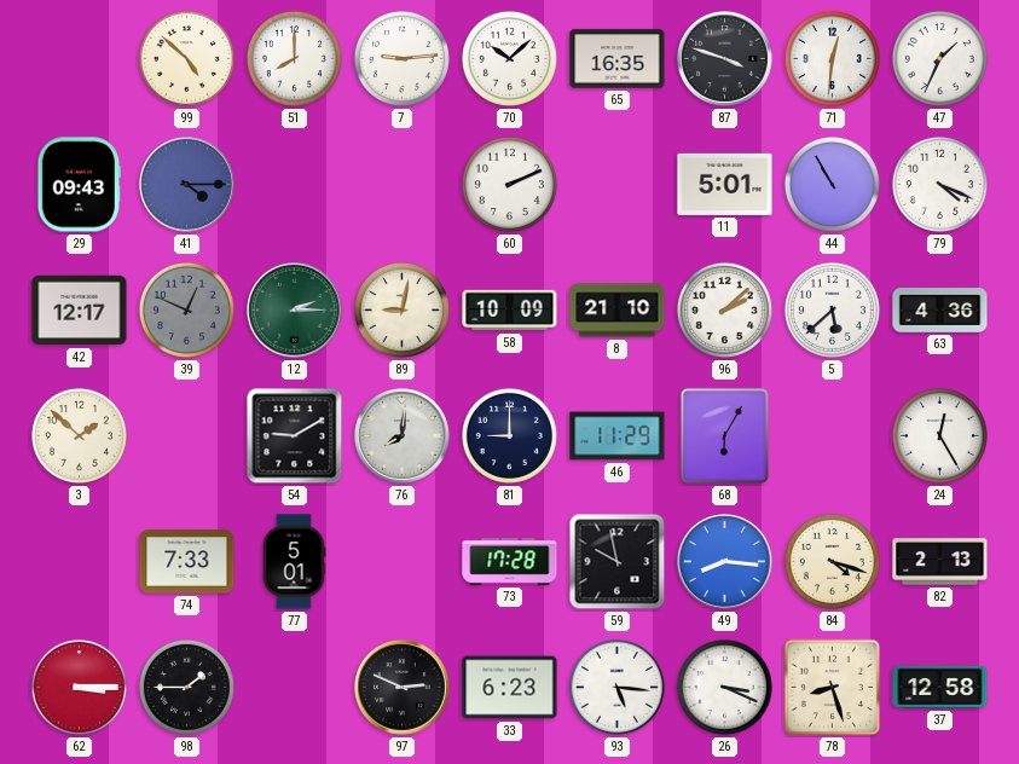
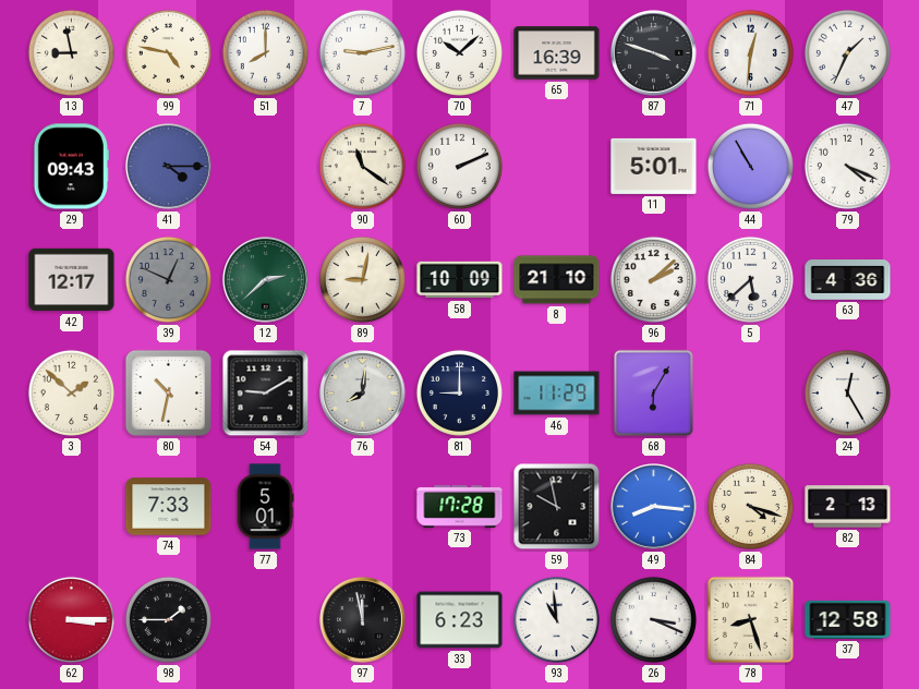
13: none -> 8:58
99: 4:52 -> 4:47
7: 9:14 -> 9:13
65: 16:35 -> 16:39
90: none -> 11:21
12: 2:15 -> 2:38
80: none -> 10:32
97: 2:49 -> 11:58
93: 5:16 -> 10:59
